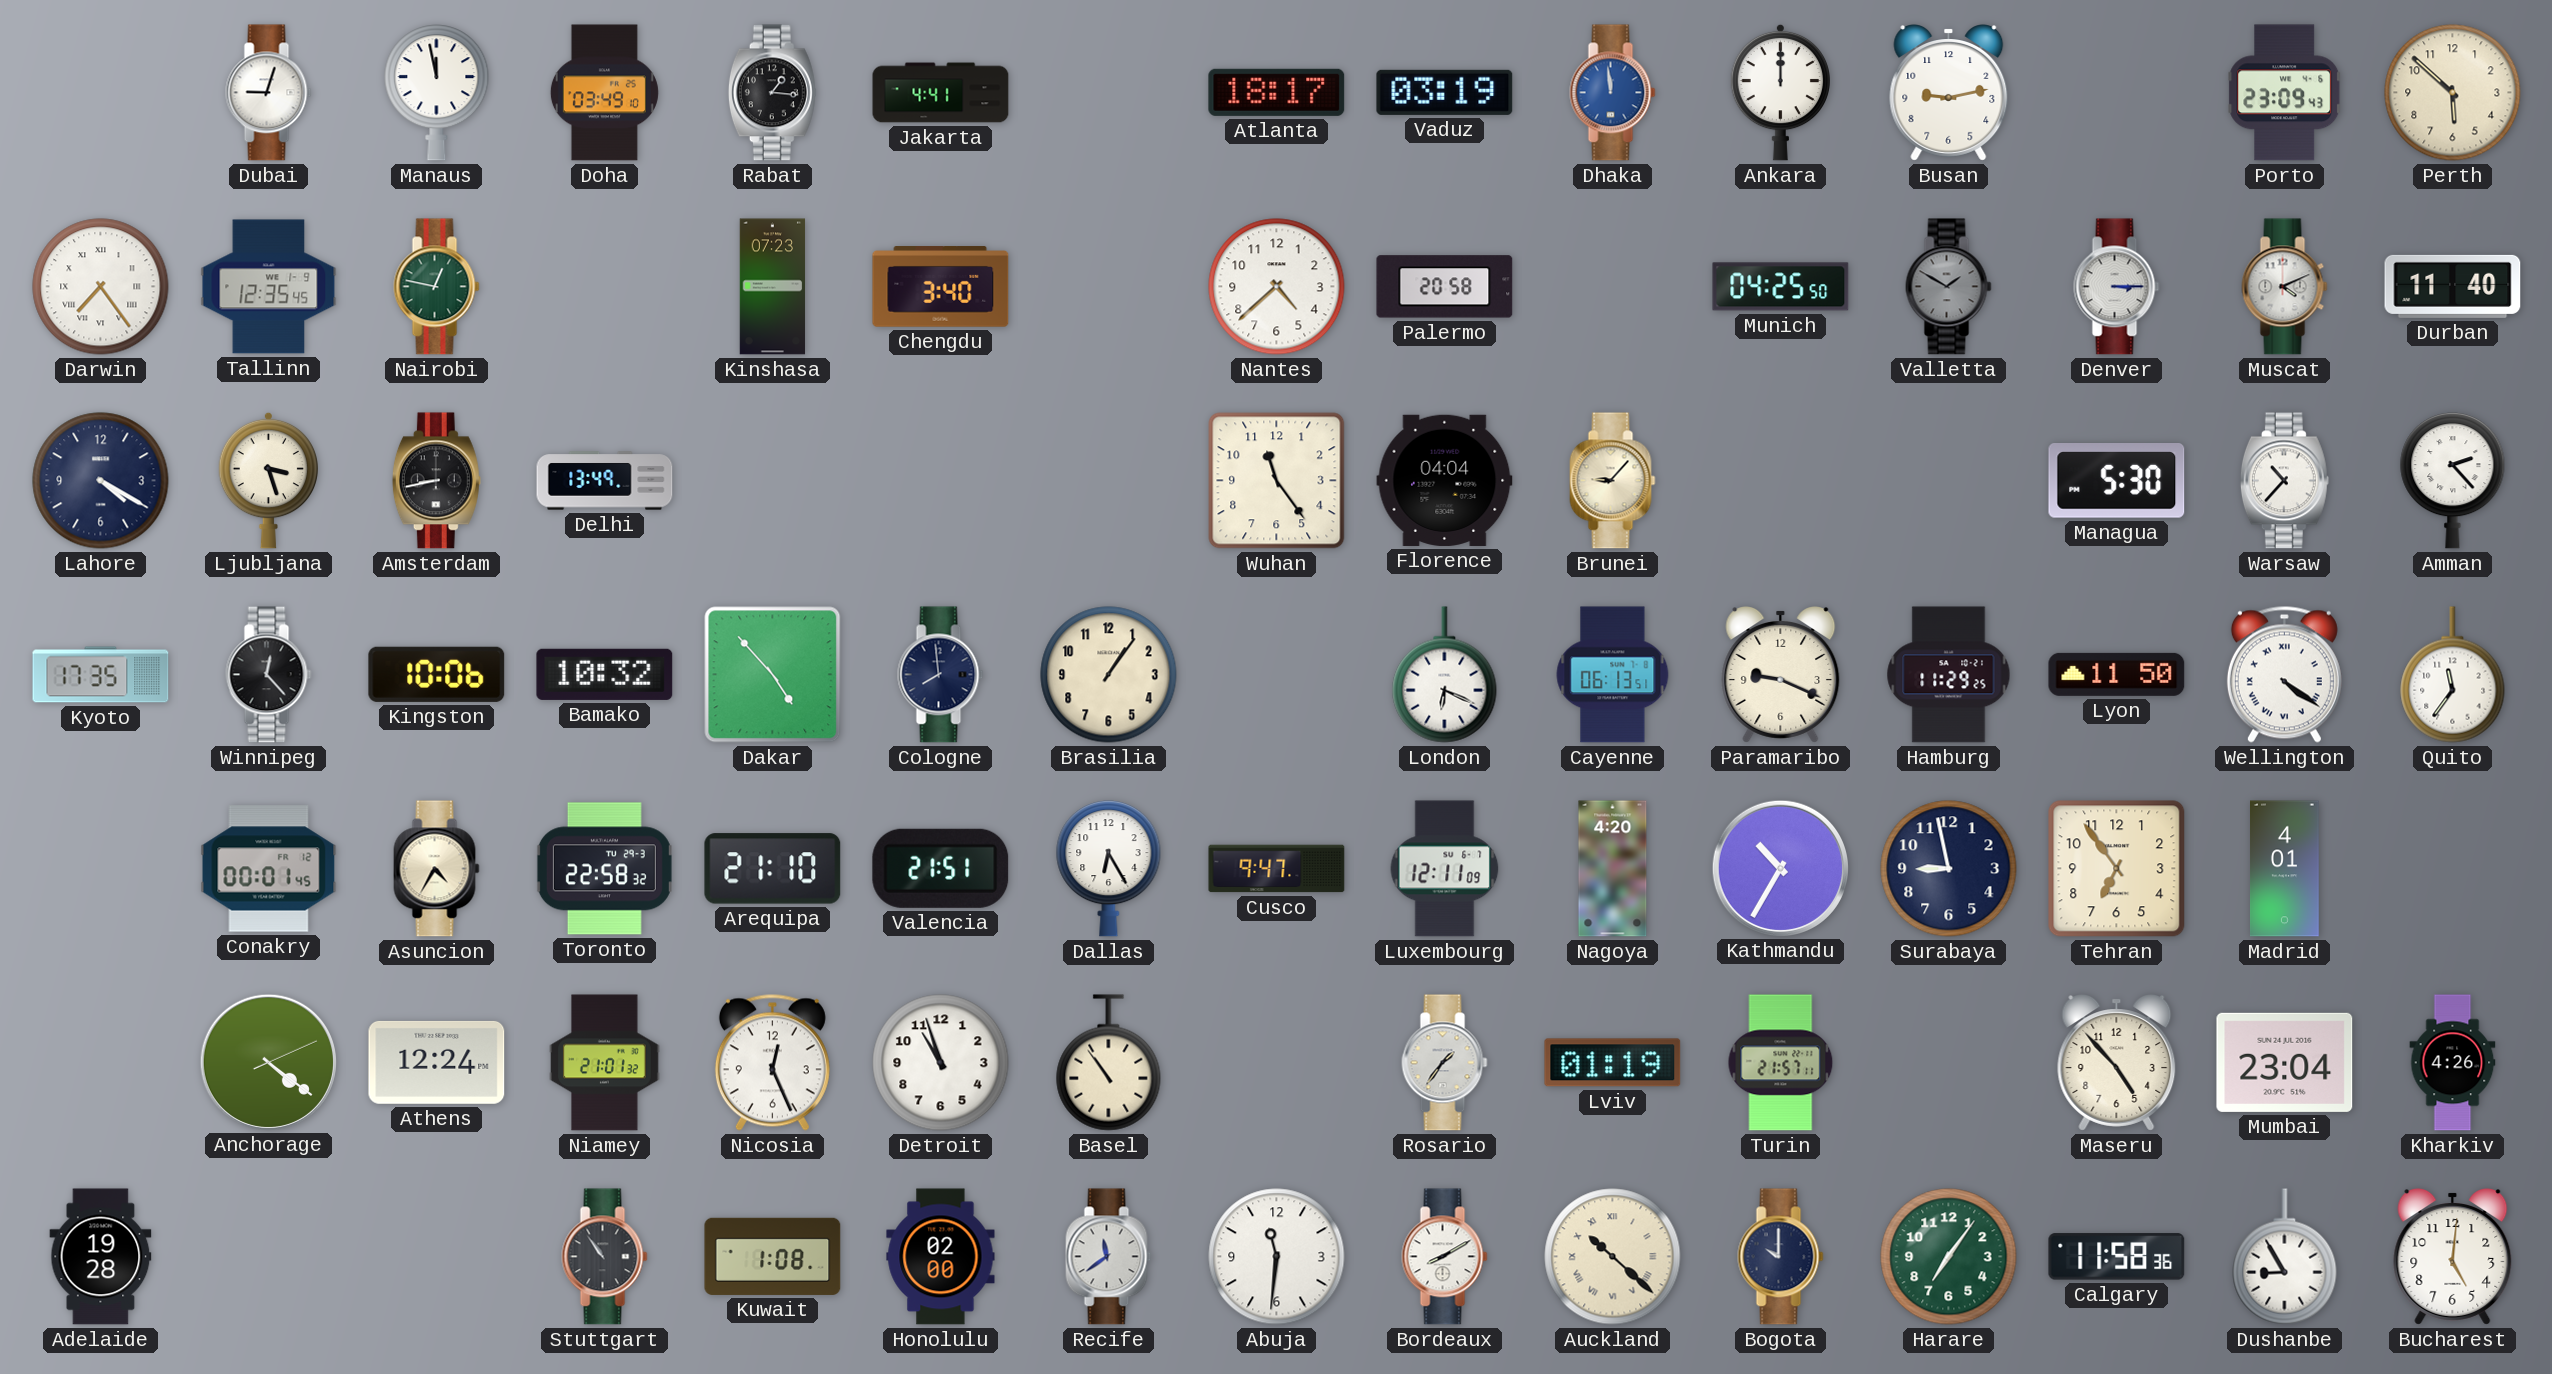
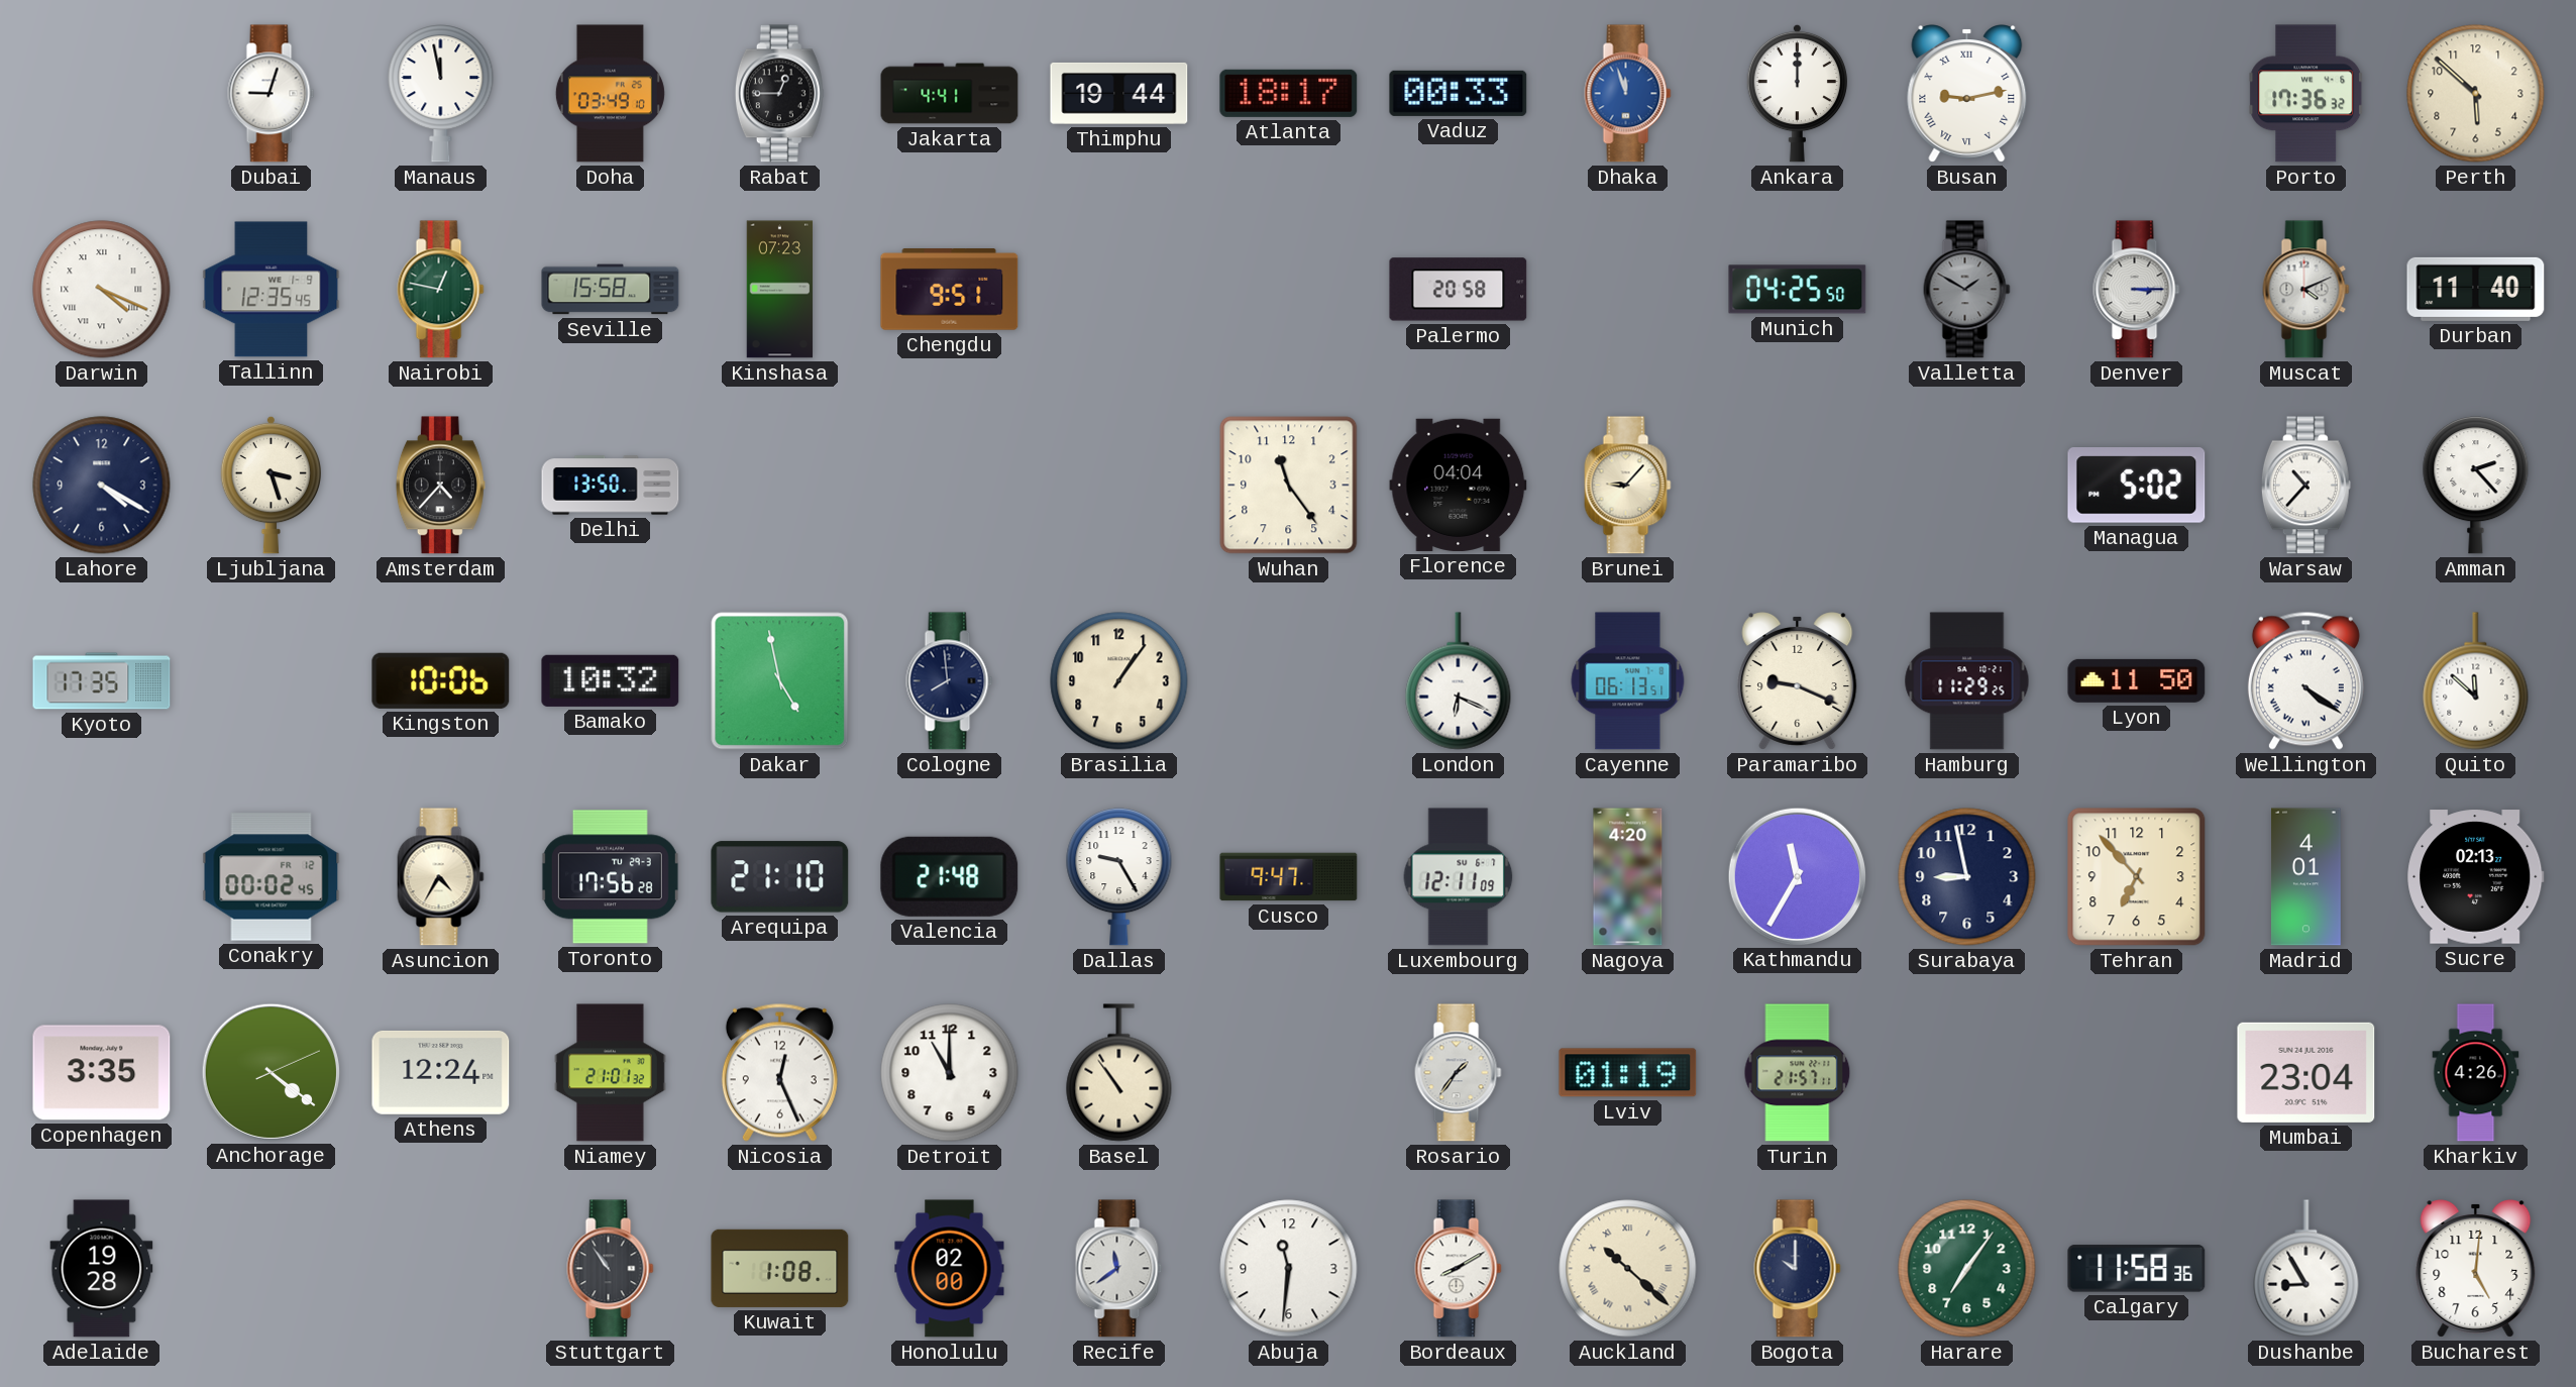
Rabat: 1:16 -> 12:45
Thimphu: none -> 19:44
Vaduz: 03:19 -> 00:33
Dhaka: 11:59 -> 11:57
Busan numerals: Arabic -> Roman
Porto: 23:09 -> 17:36
Darwin: 7:24 -> 4:19
Seville: none -> 15:58
Chengdu: 3:40 -> 9:51
Nantes: 4:38 -> none
Amsterdam: 8:43 -> 4:37
Delhi: 13:49 -> 13:50
Managua: 5:30 -> 5:02
Winnipeg: 12:23 -> none
Dakar: 4:53 -> 4:58
Quito: 11:36 -> 11:52
Conakry: 00:01 -> 00:02
Toronto: 22:58 -> 17:56
Valencia: 21:51 -> 21:48
Dallas: 6:25 -> 9:25
Kathmandu: 10:35 -> 11:35
Tehran: 6:54 -> 6:53
Sucre: none -> 02:13
Copenhagen: none -> 3:35
Detroit: 10:57 -> 11:00
Maseru: 4:53 -> none
